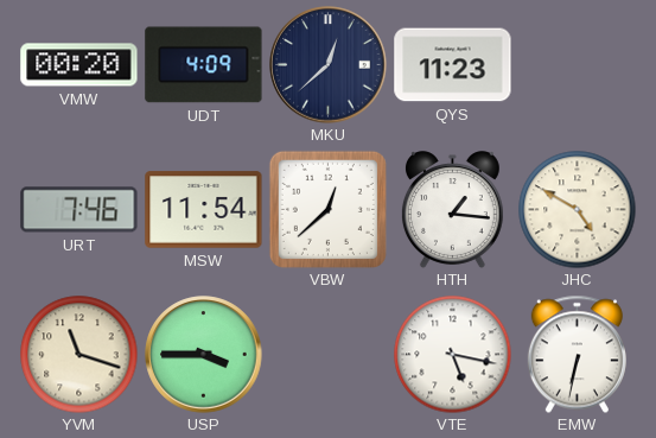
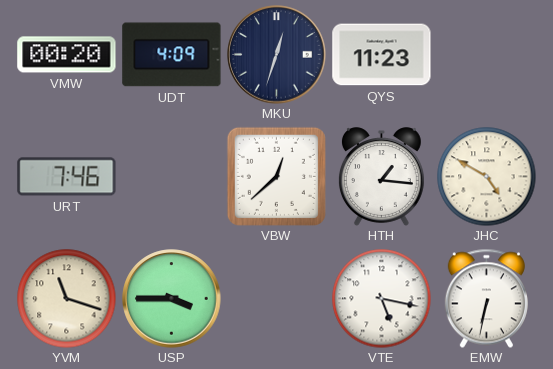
MKU: 12:38 -> 12:33
MSW: 11:54 -> none
